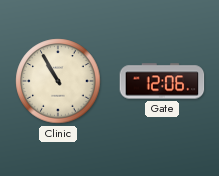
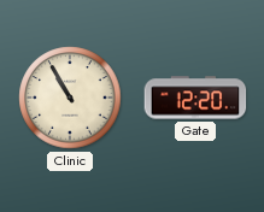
Gate: 12:06 -> 12:20
